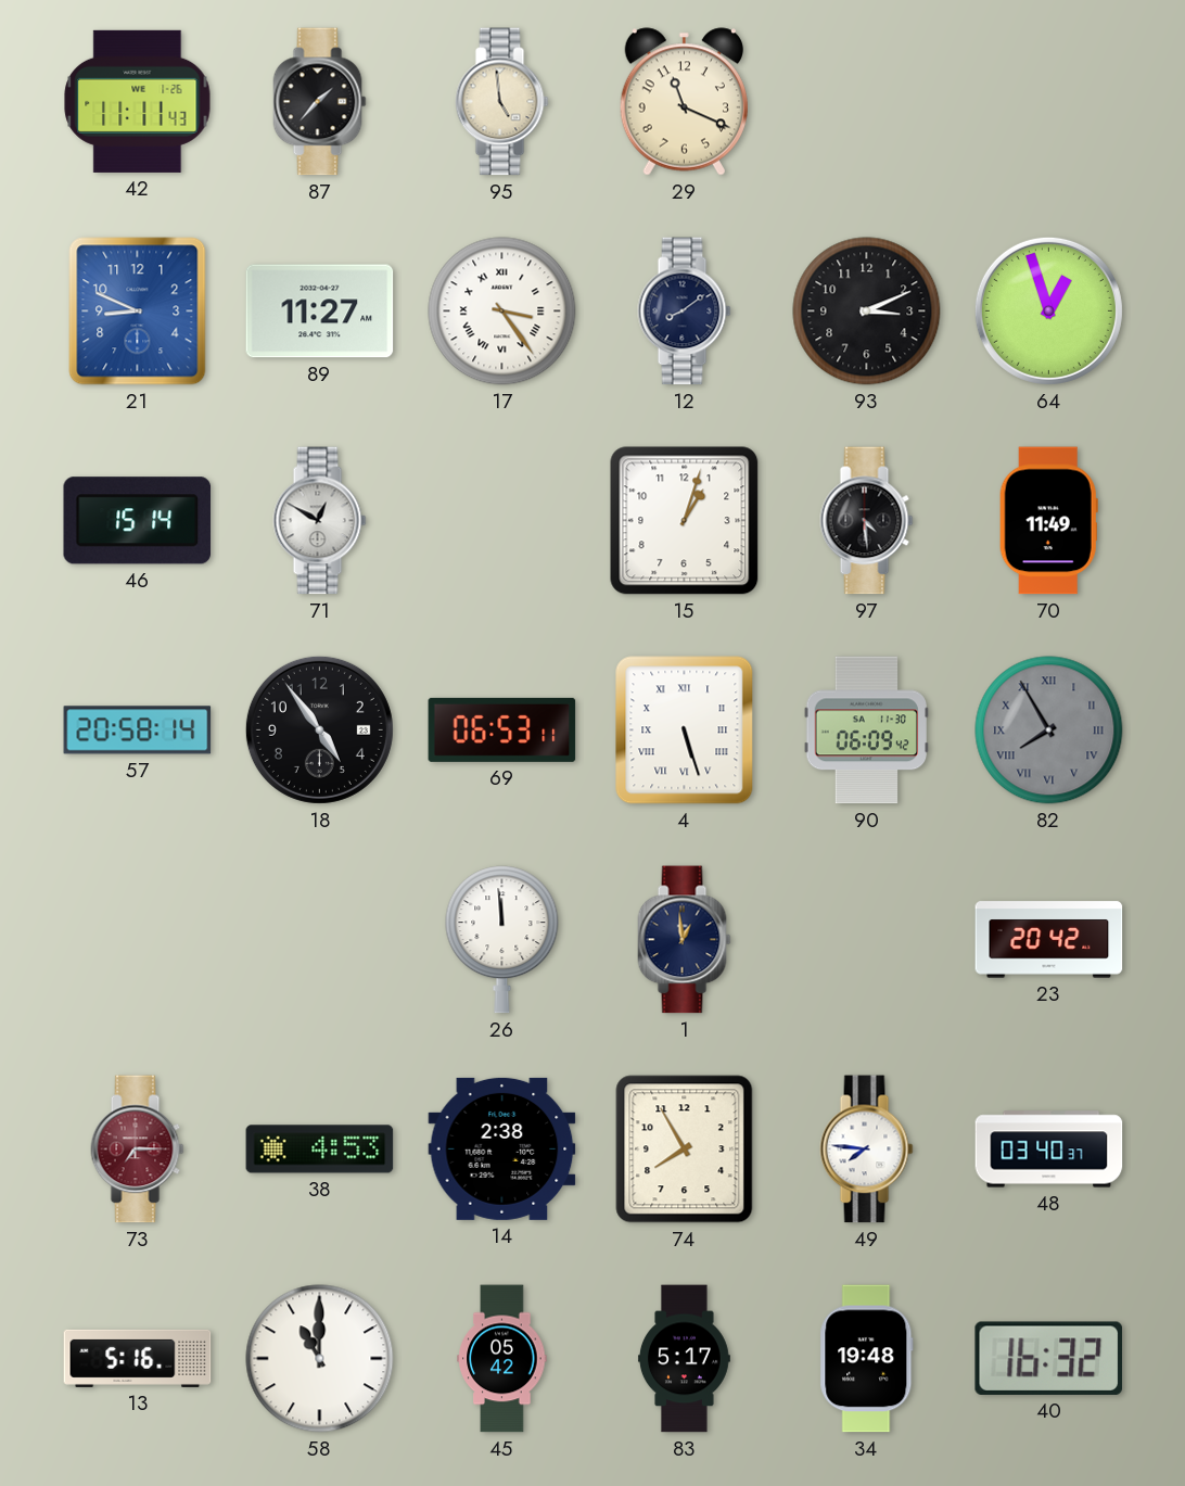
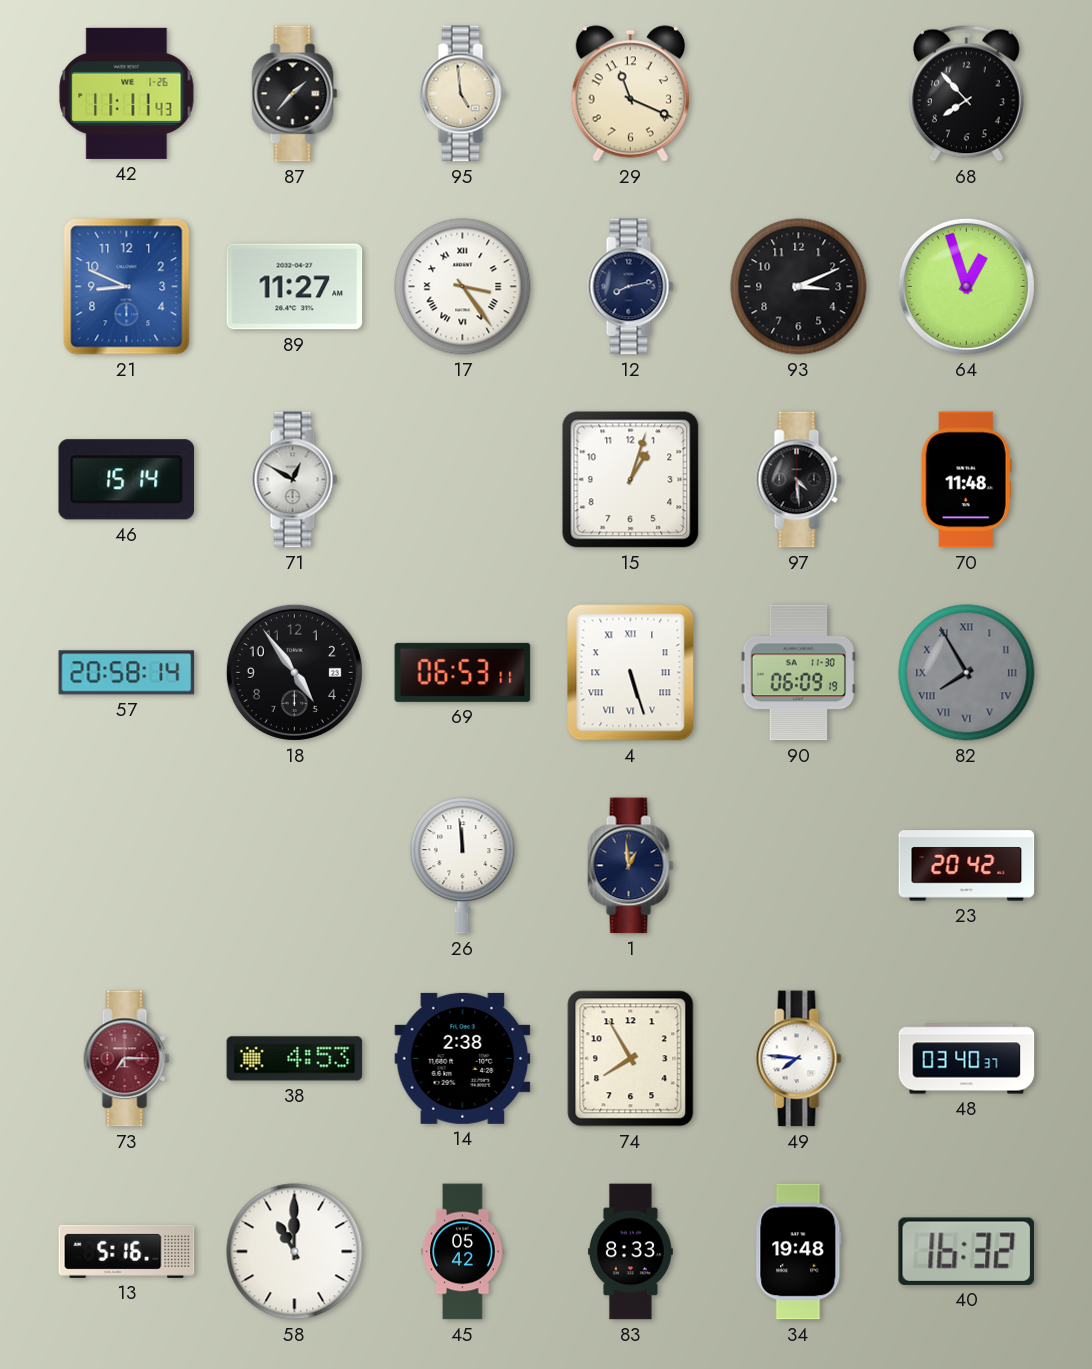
68: none -> 7:53
12: 8:09 -> 8:13
70: 11:49 -> 11:48
90: 06:09:42 -> 06:09:19
83: 5:17 -> 8:33
